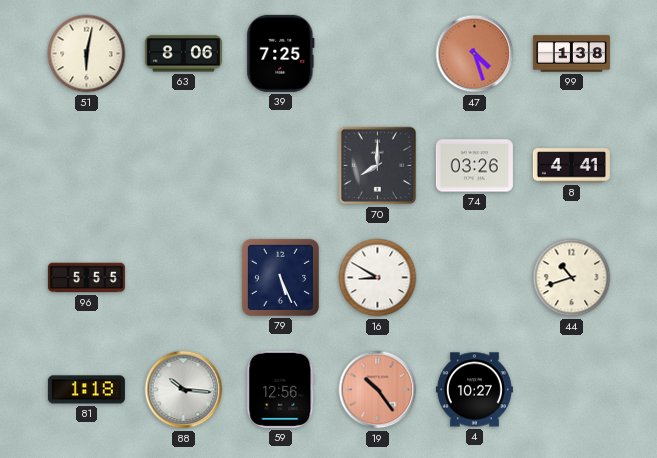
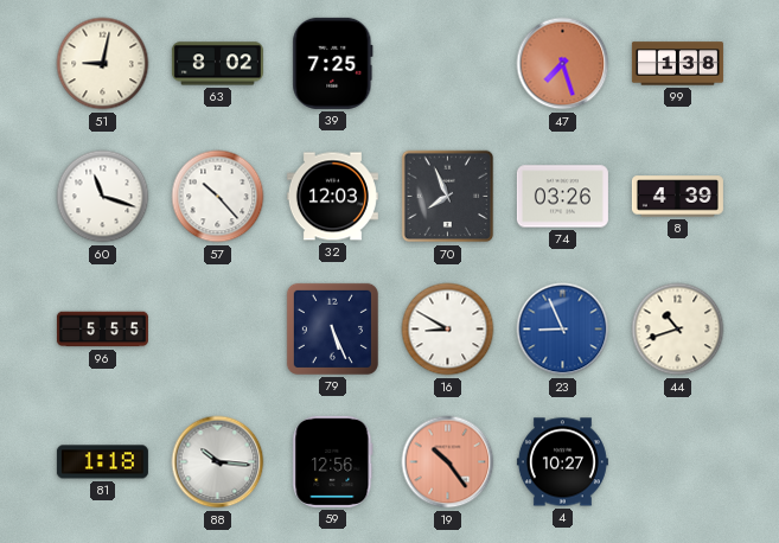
51: 6:02 -> 9:02
63: 8:06 -> 8:02
47: 4:27 -> 7:27
60: none -> 11:18
57: none -> 10:23
32: none -> 12:03
70: 8:00 -> 7:56
8: 4:41 -> 4:39
23: none -> 8:56
